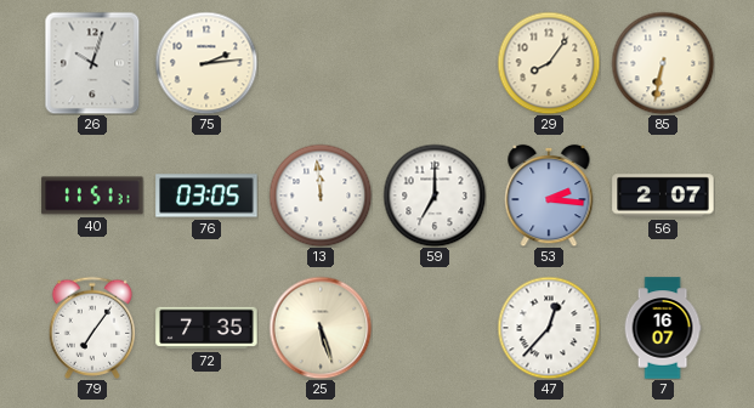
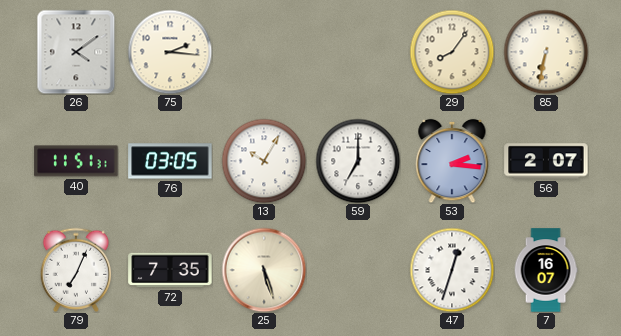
26: 10:03 -> 4:09
75: 2:14 -> 2:16
13: 11:59 -> 10:05
79: 7:06 -> 7:04
47: 12:37 -> 12:33
